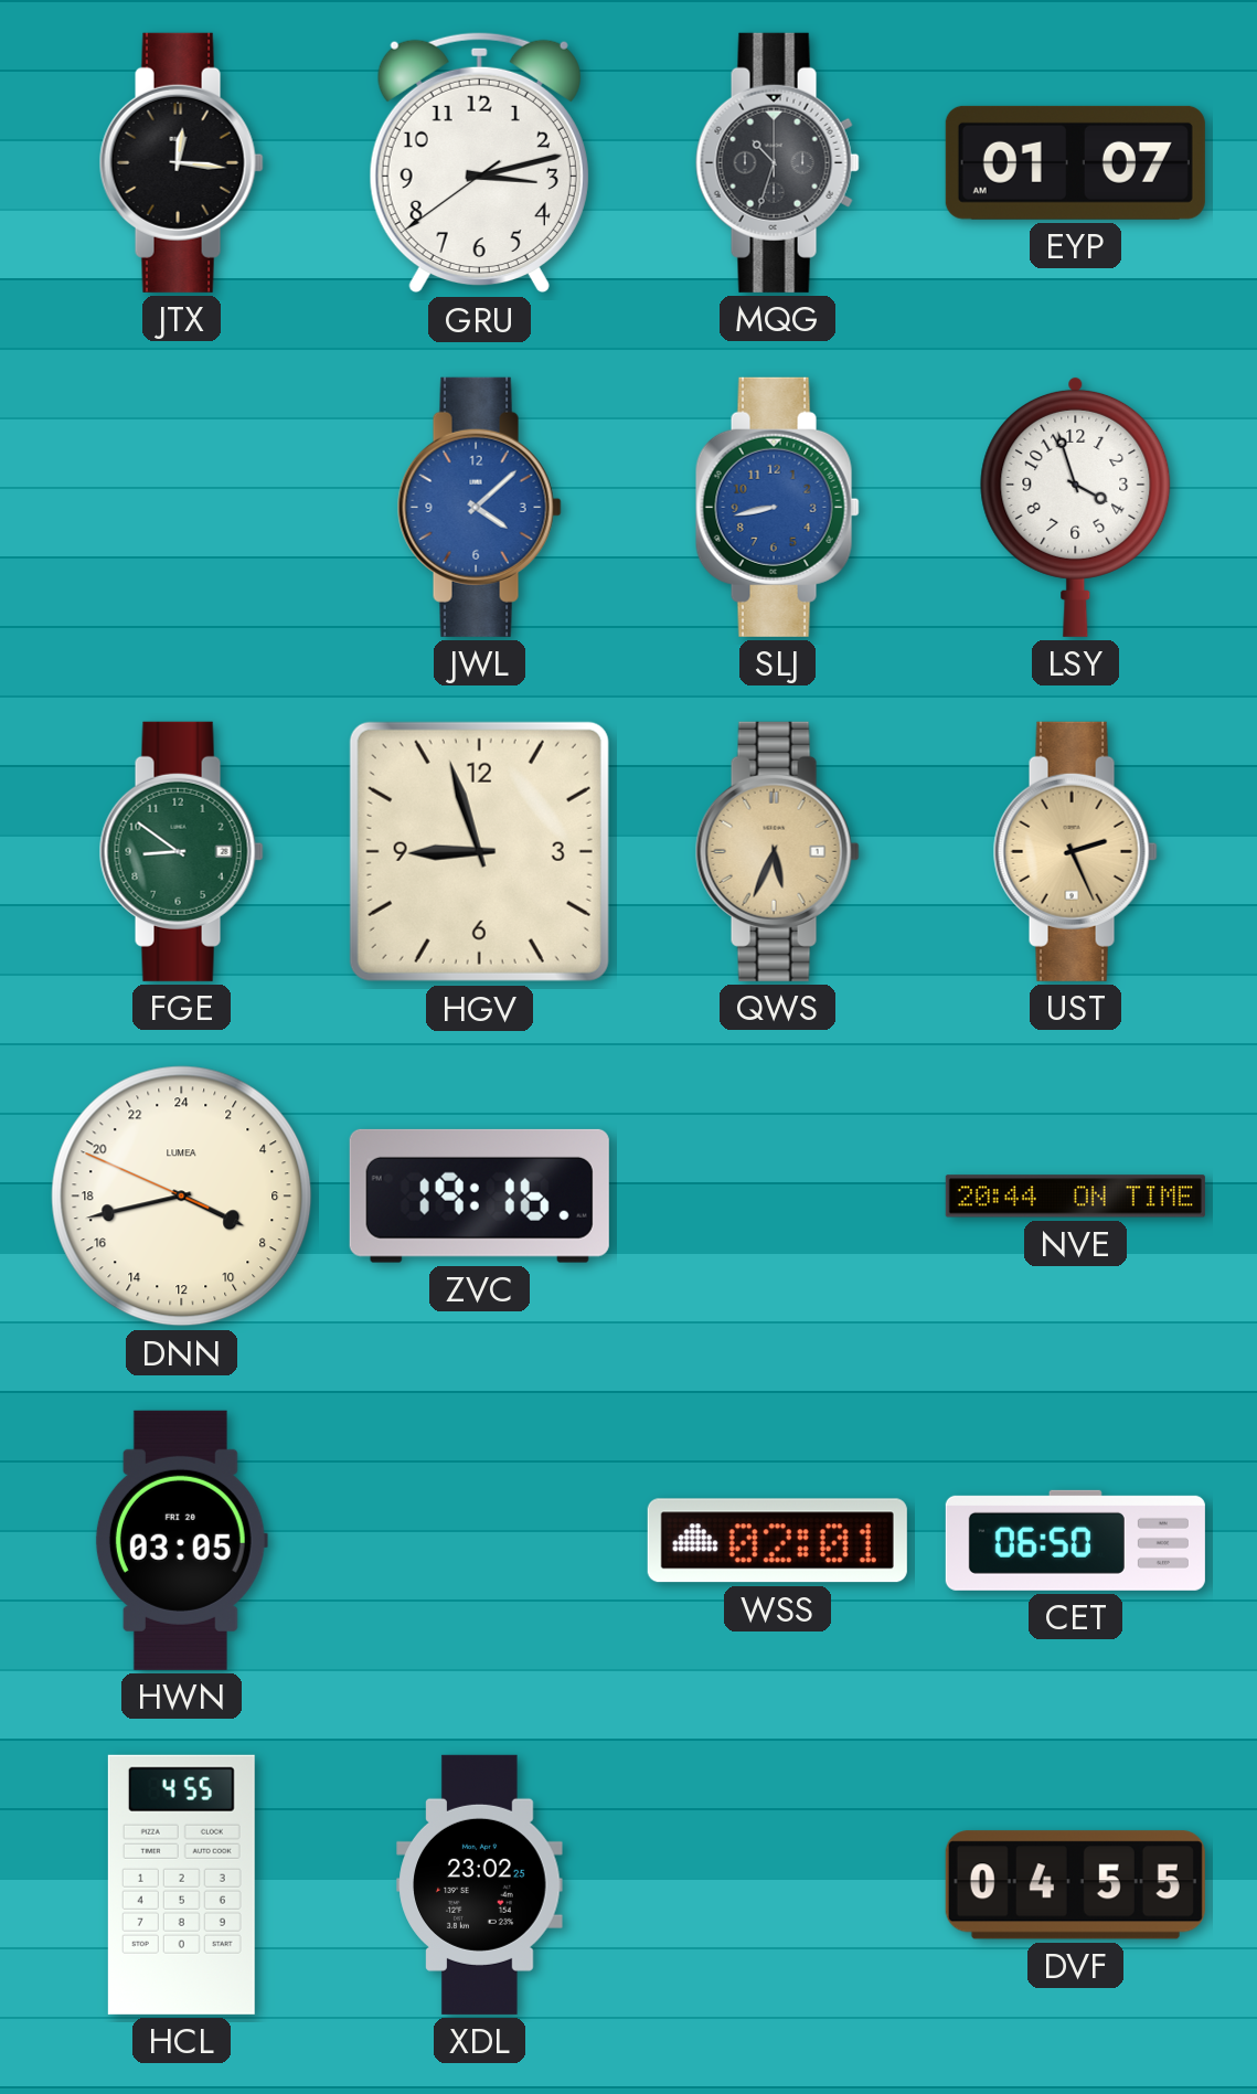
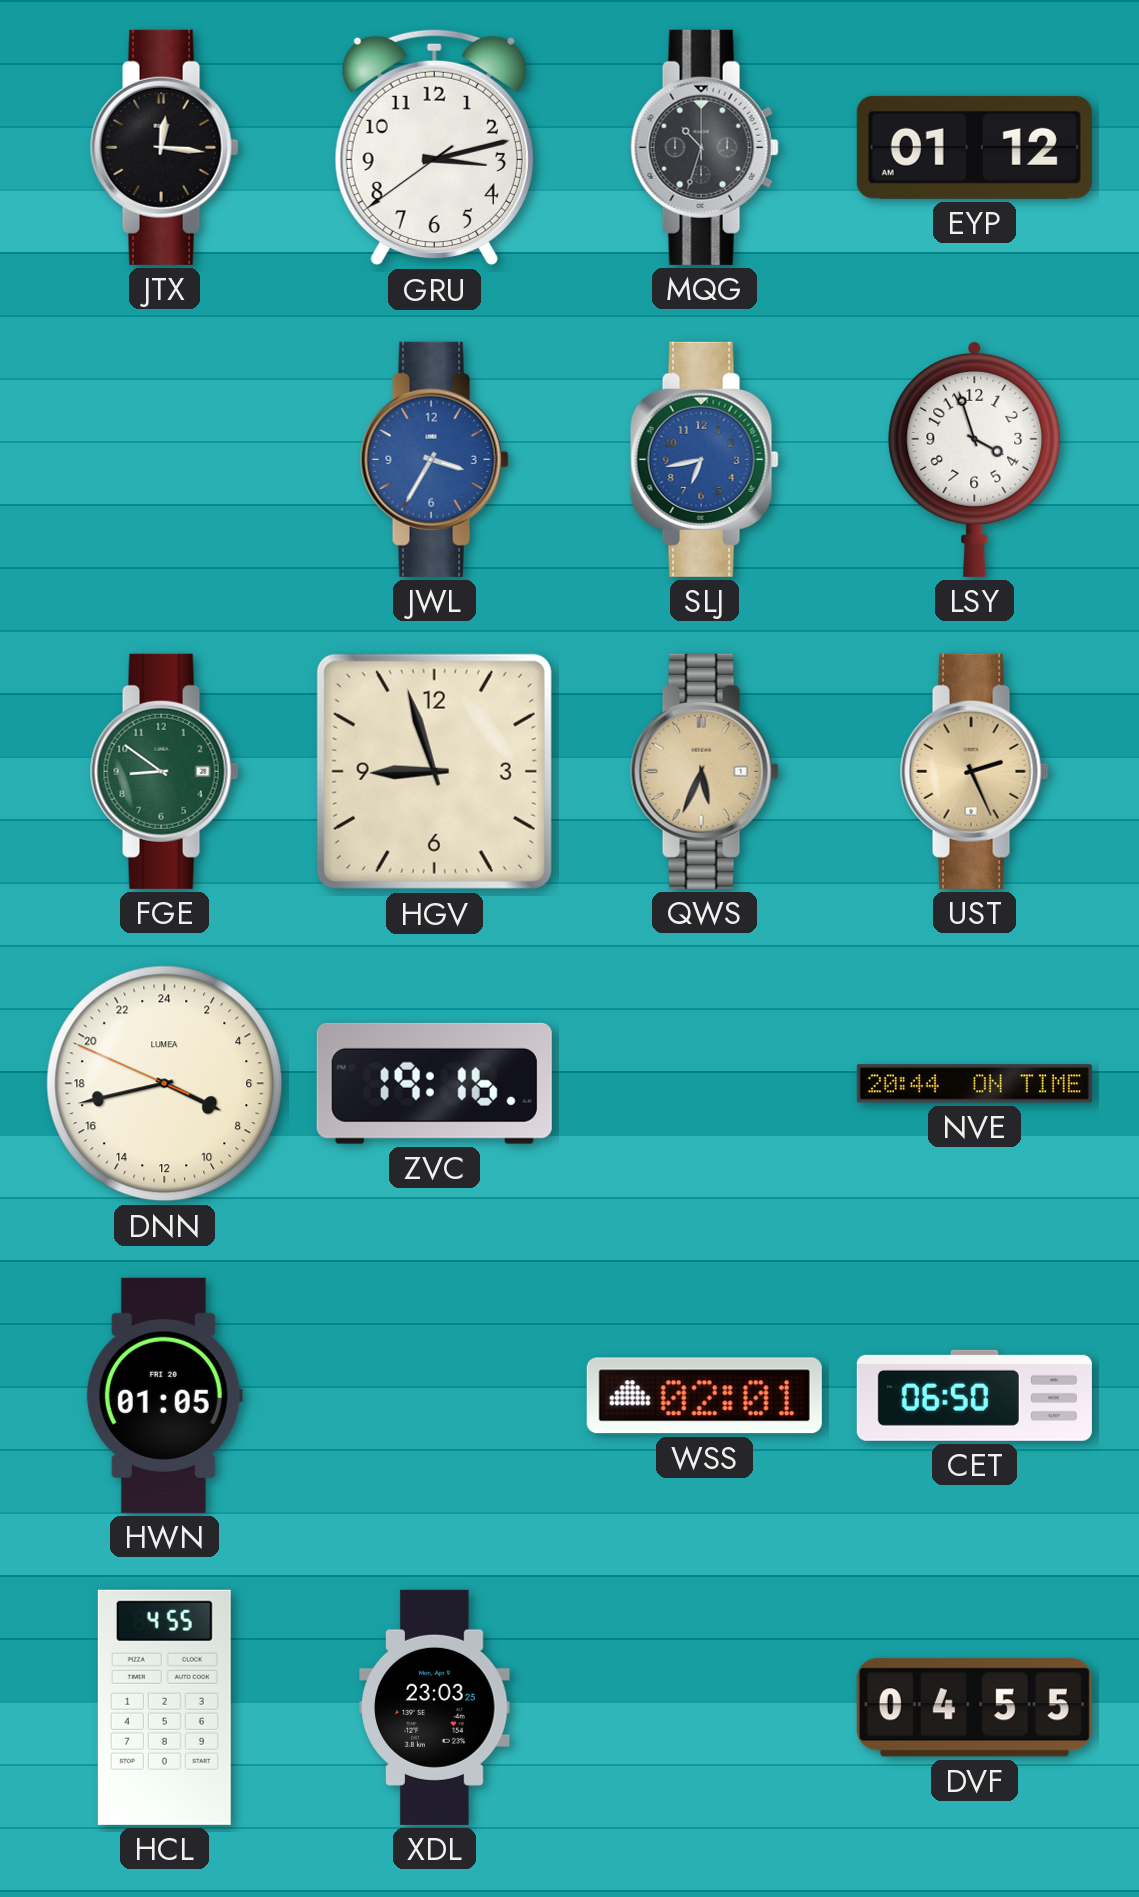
EYP: 01:07 -> 01:12
JWL: 4:08 -> 3:35
SLJ: 8:43 -> 6:43
HWN: 03:05 -> 01:05
XDL: 23:02 -> 23:03
